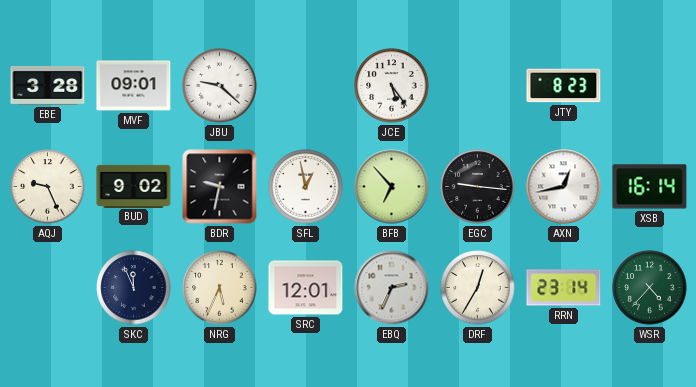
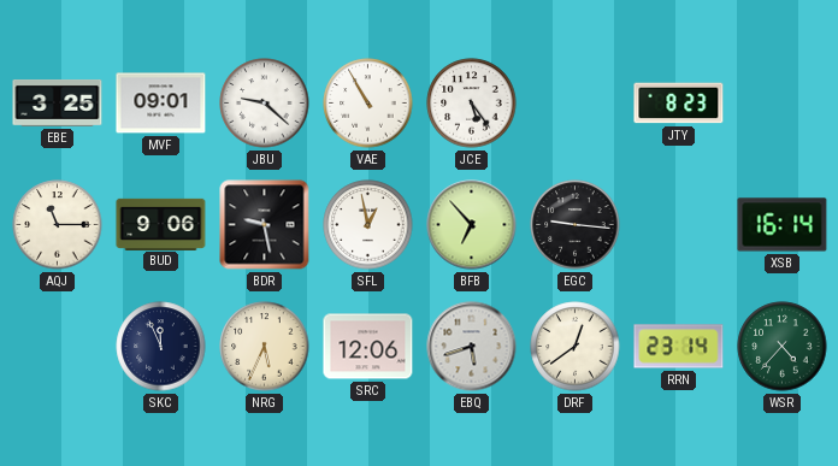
EBE: 3:28 -> 3:25
VAE: none -> 10:55
AQJ: 9:26 -> 11:15
BUD: 9:02 -> 9:06
BDR: 9:32 -> 9:28
AXN: 12:43 -> none
SRC: 12:01 -> 12:06
EBQ: 2:34 -> 5:42
DRF: 12:35 -> 12:39
